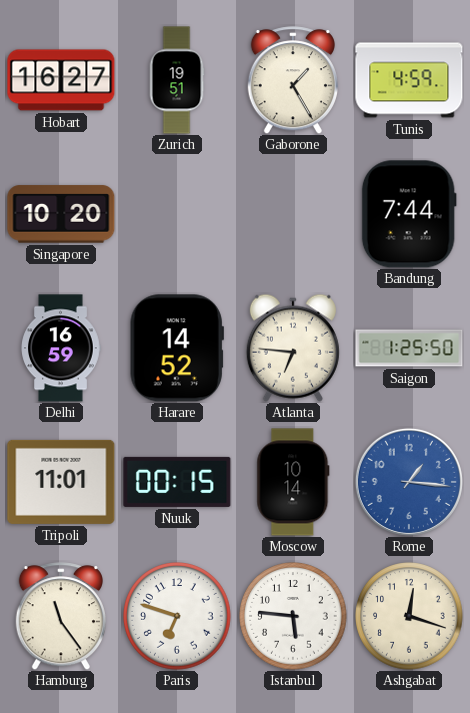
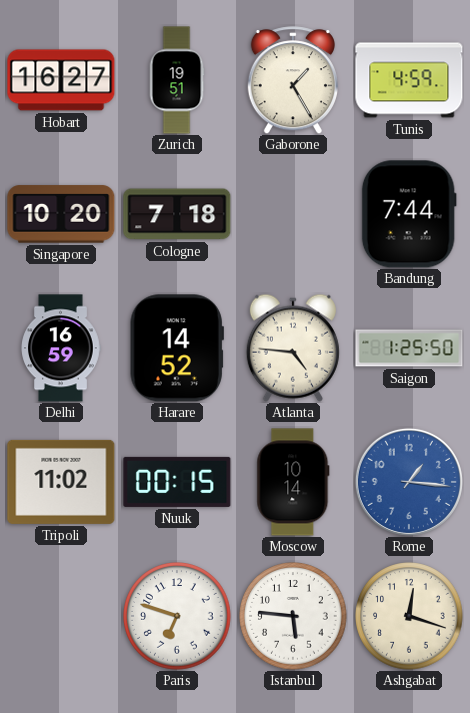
Cologne: none -> 7:18
Atlanta: 6:46 -> 4:46
Tripoli: 11:01 -> 11:02
Hamburg: 11:24 -> none
